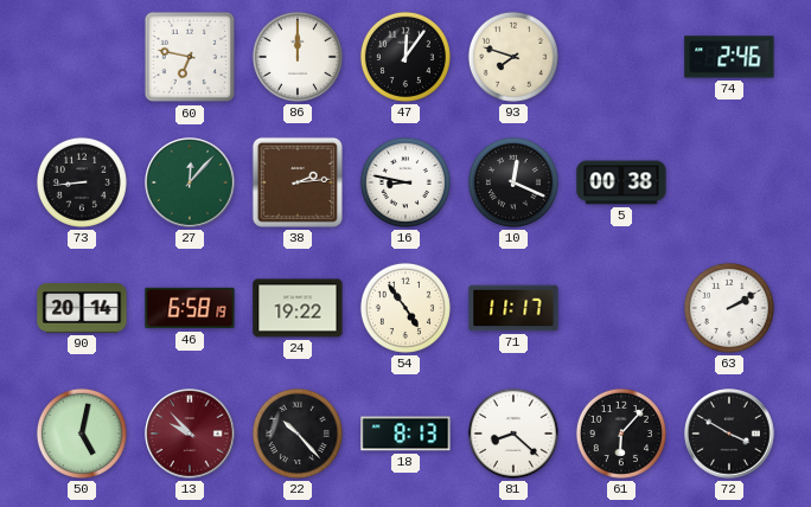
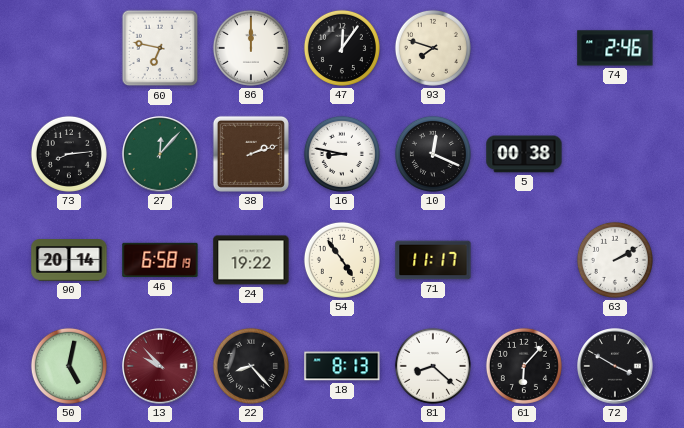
73: 8:44 -> 8:14
38: 2:14 -> 2:12
22: 10:23 -> 8:23
